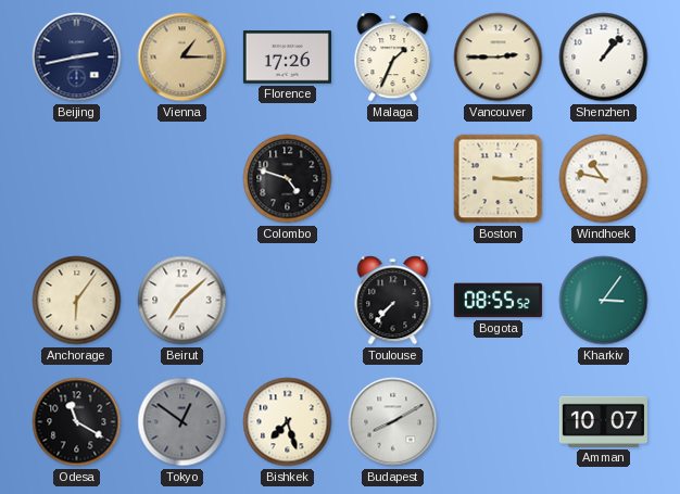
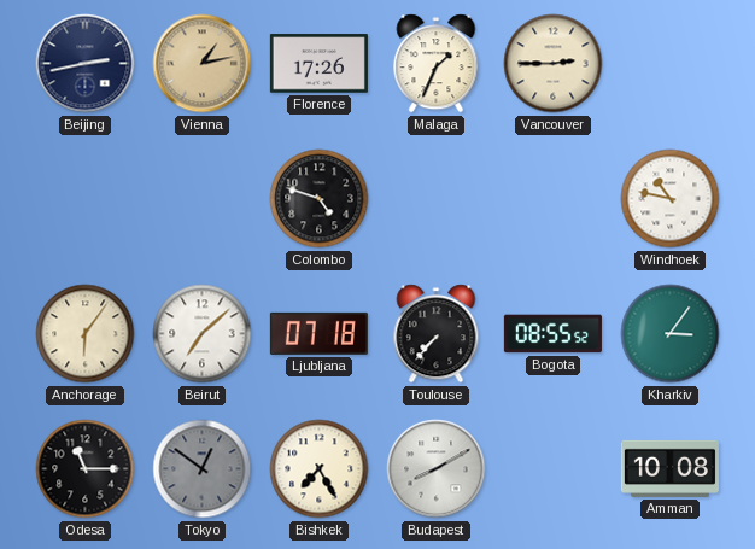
Vienna: 1:15 -> 1:13
Shenzhen: 1:07 -> none
Boston: 3:15 -> none
Ljubljana: none -> 07:18
Odesa: 11:20 -> 11:15
Bishkek: 7:27 -> 7:25
Amman: 10:07 -> 10:08
